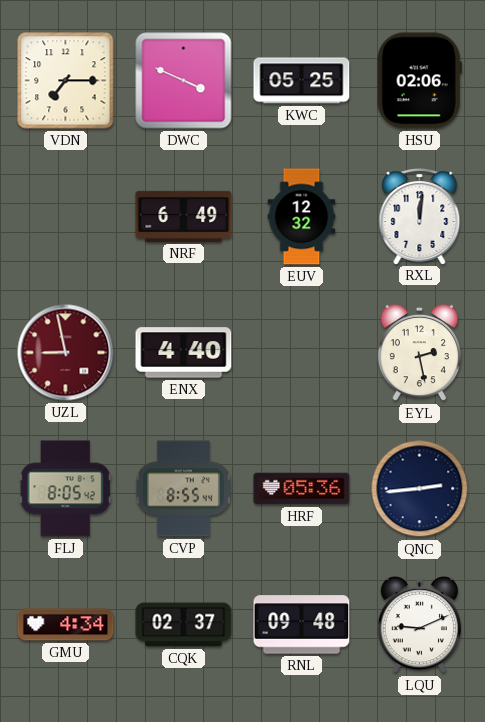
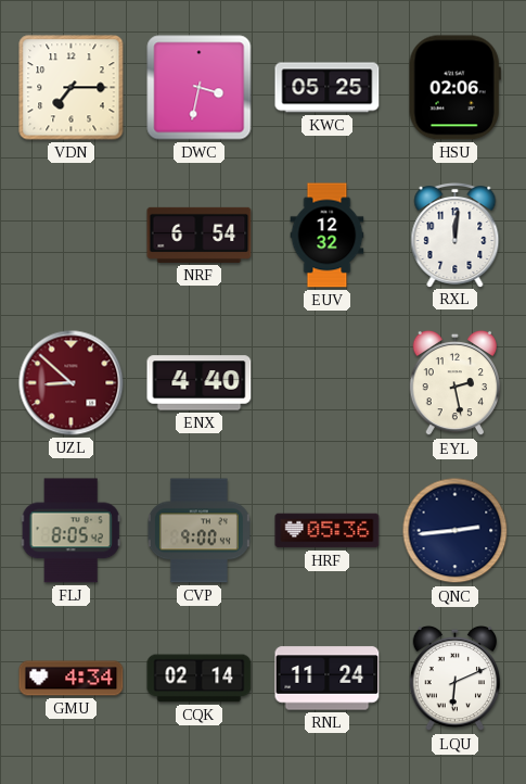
DWC: 3:49 -> 3:32
NRF: 6:49 -> 6:54
UZL: 8:58 -> 8:52
CVP: 8:55 -> 9:00
CQK: 02:37 -> 02:14
RNL: 09:48 -> 11:24
LQU: 9:11 -> 6:11
